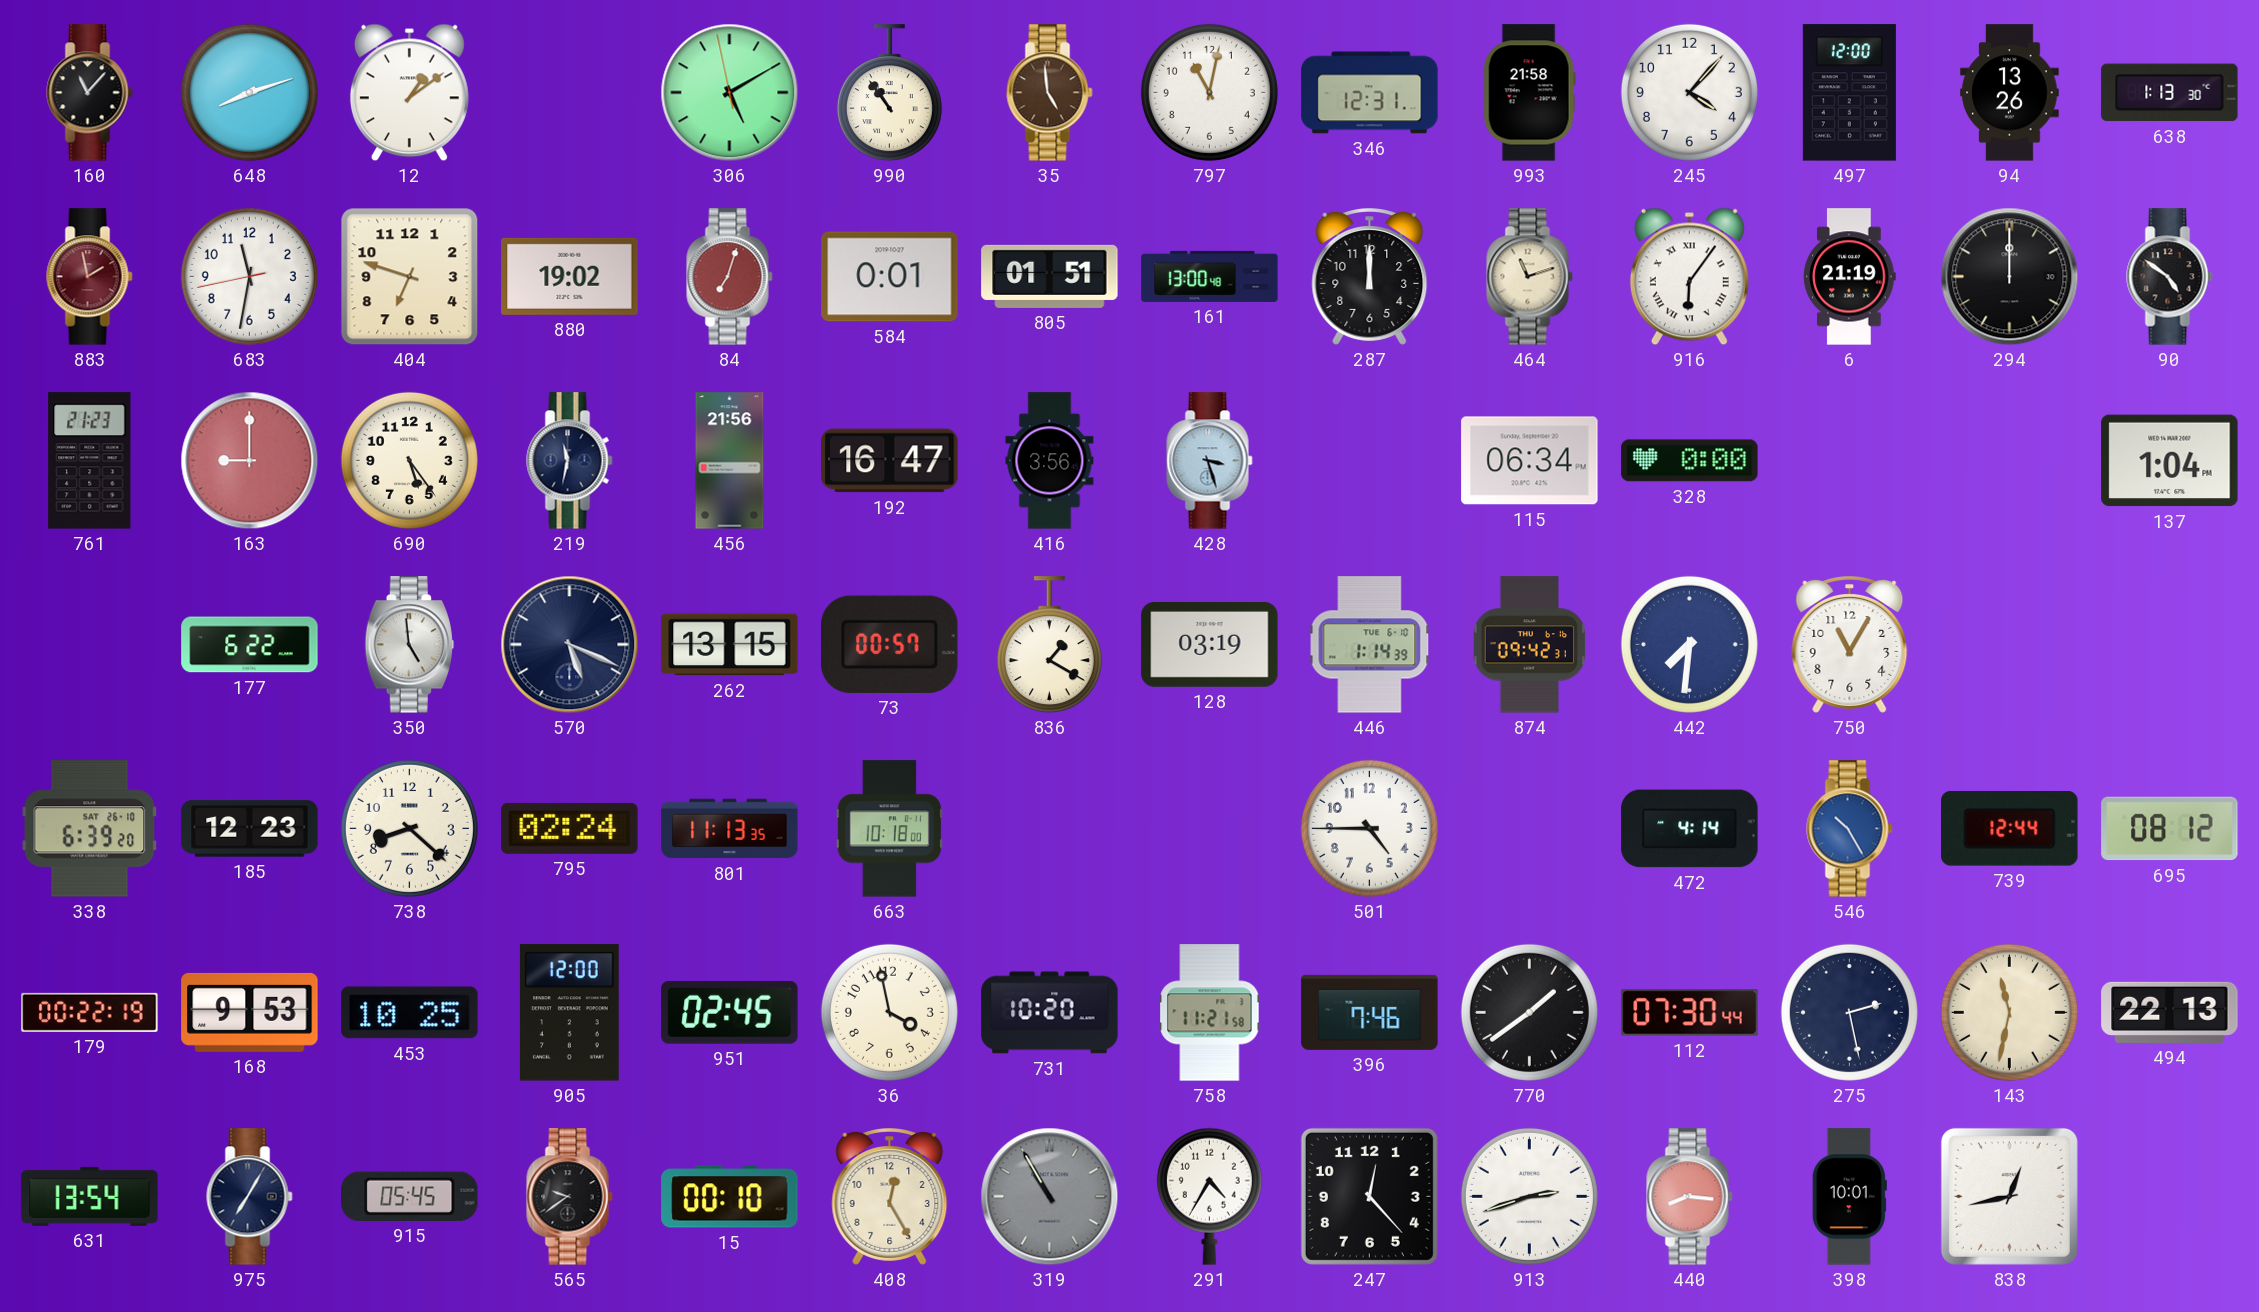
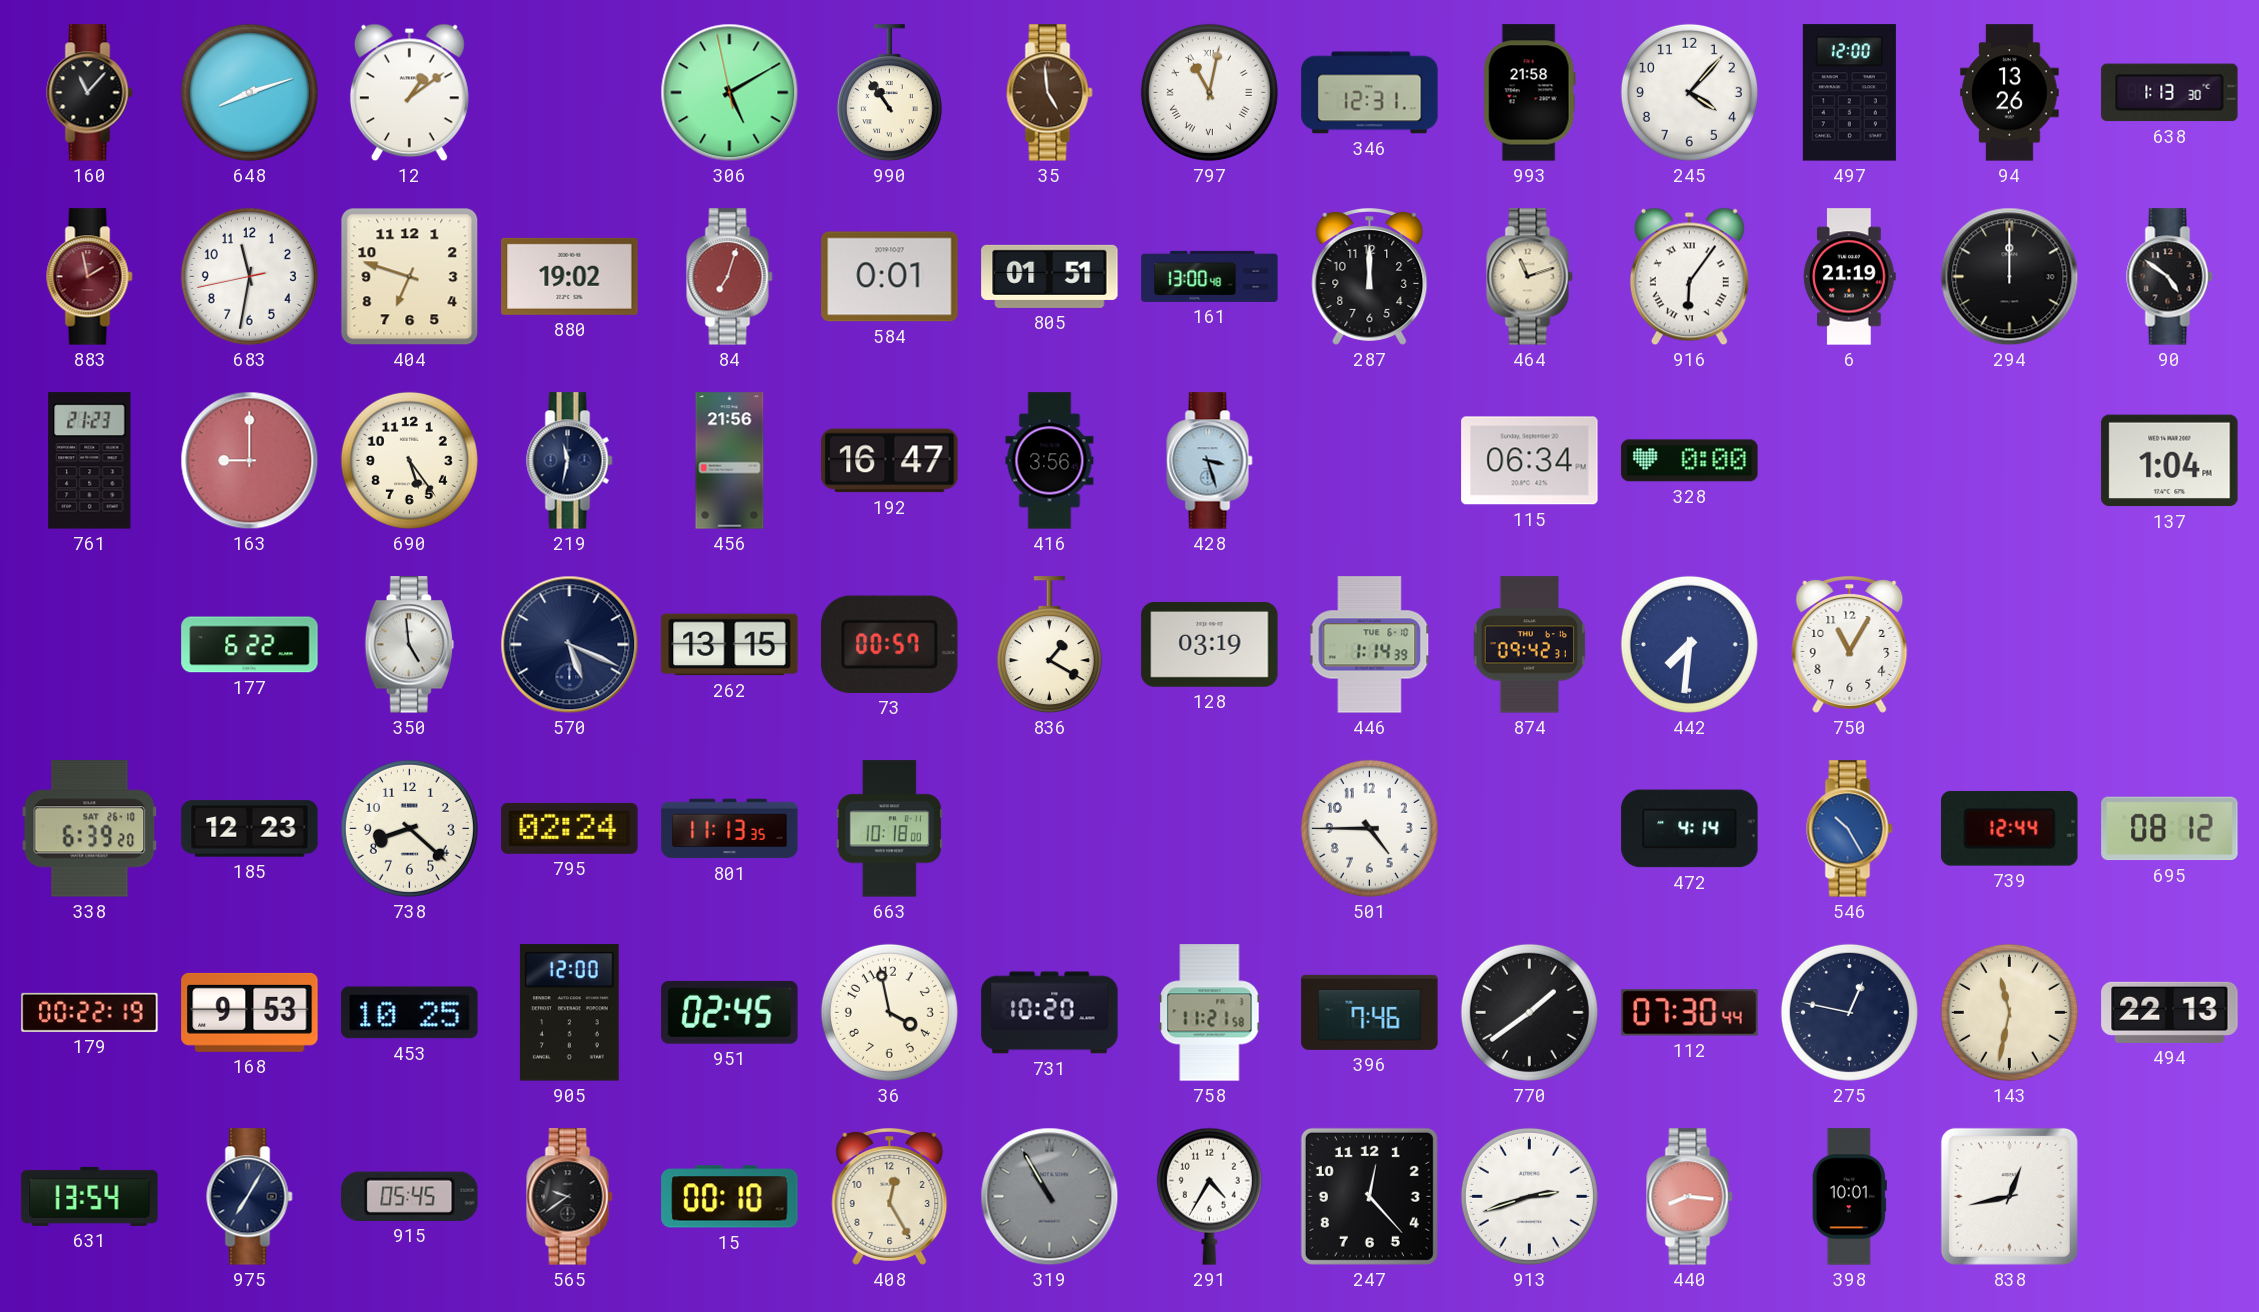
797 numerals: Arabic -> Roman
275: 2:28 -> 12:47
